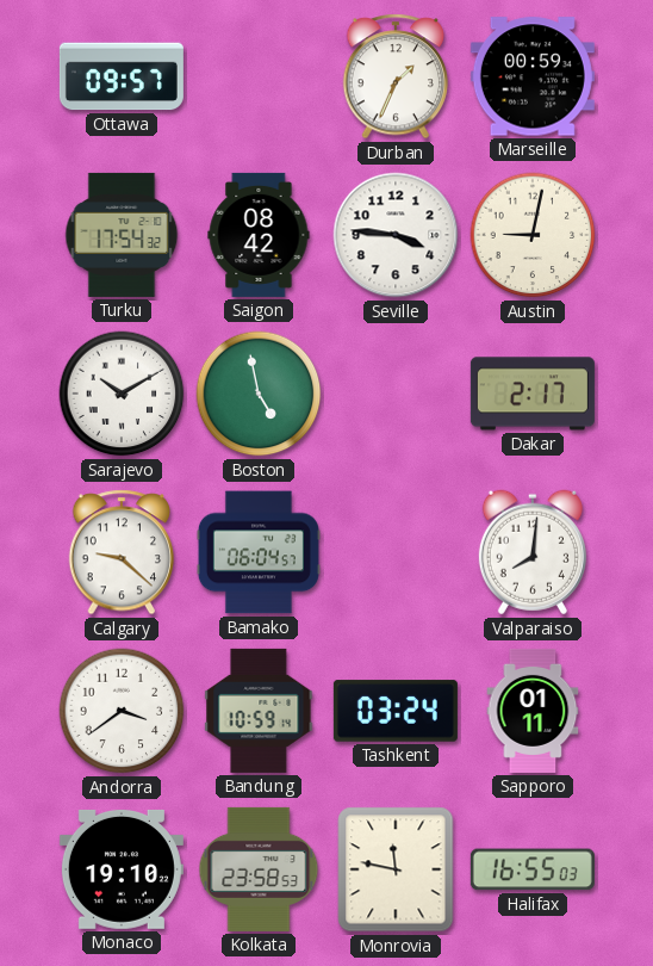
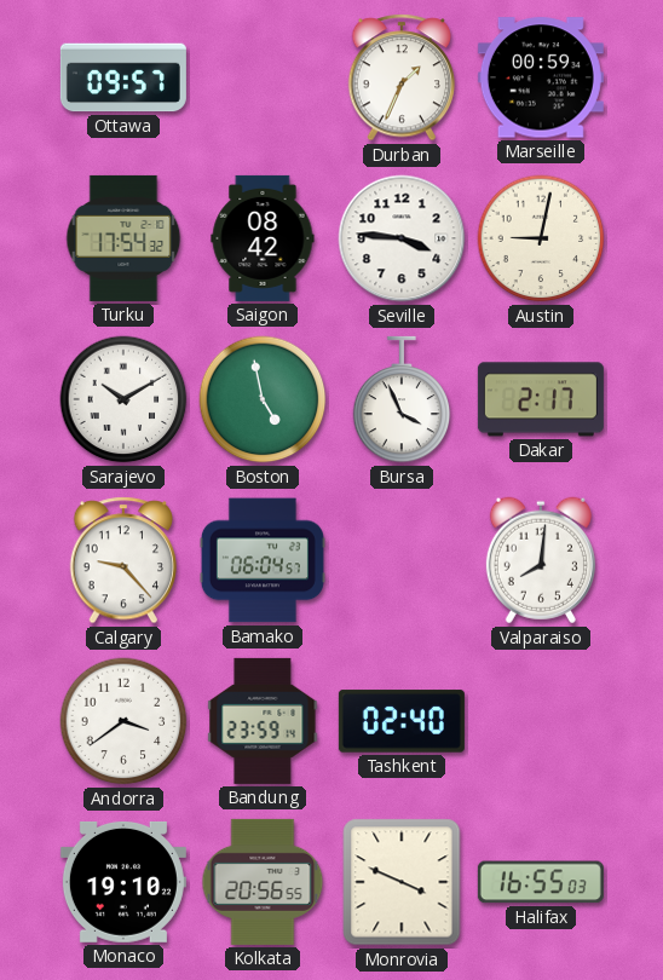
Bursa: none -> 3:56
Calgary: 9:22 -> 9:23
Bandung: 10:59 -> 23:59
Tashkent: 03:24 -> 02:40
Sapporo: 01:11 -> none
Kolkata: 23:58 -> 20:56
Monrovia: 11:47 -> 3:49
